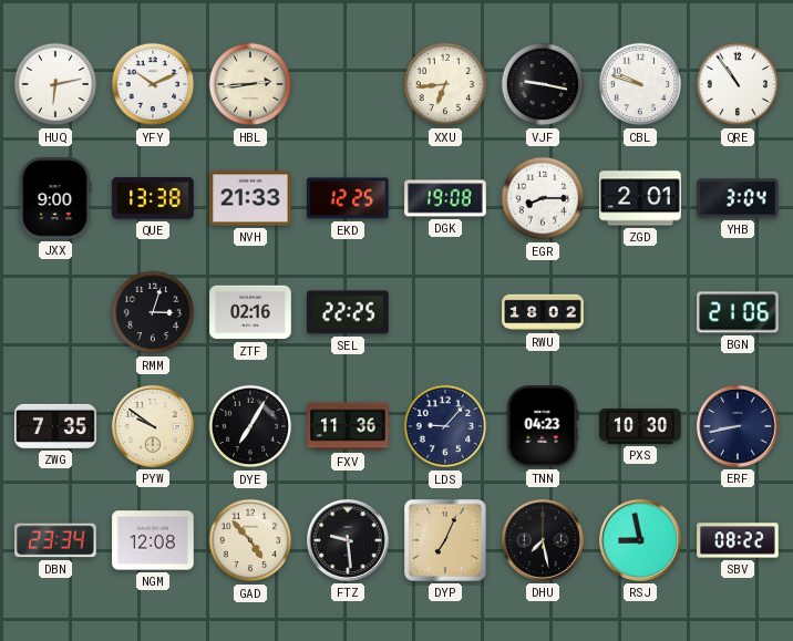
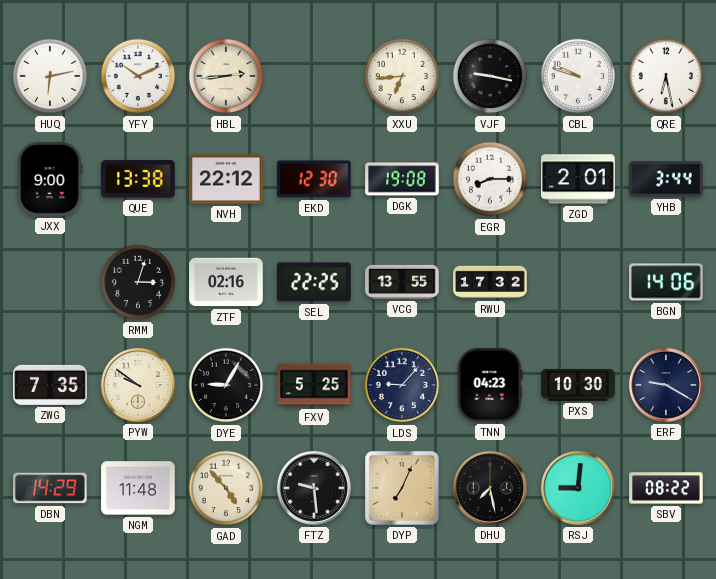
QRE: 10:54 -> 6:28
NVH: 21:33 -> 22:12
EKD: 12:25 -> 12:30
YHB: 3:04 -> 3:44
VCG: none -> 13:55
RWU: 18:02 -> 17:32
BGN: 21:06 -> 14:06
DYE: 7:05 -> 9:05
FXV: 11:36 -> 5:25
ERF: 8:43 -> 9:20
DBN: 23:34 -> 14:29
NGM: 12:08 -> 11:48
RSJ: 8:58 -> 9:01
